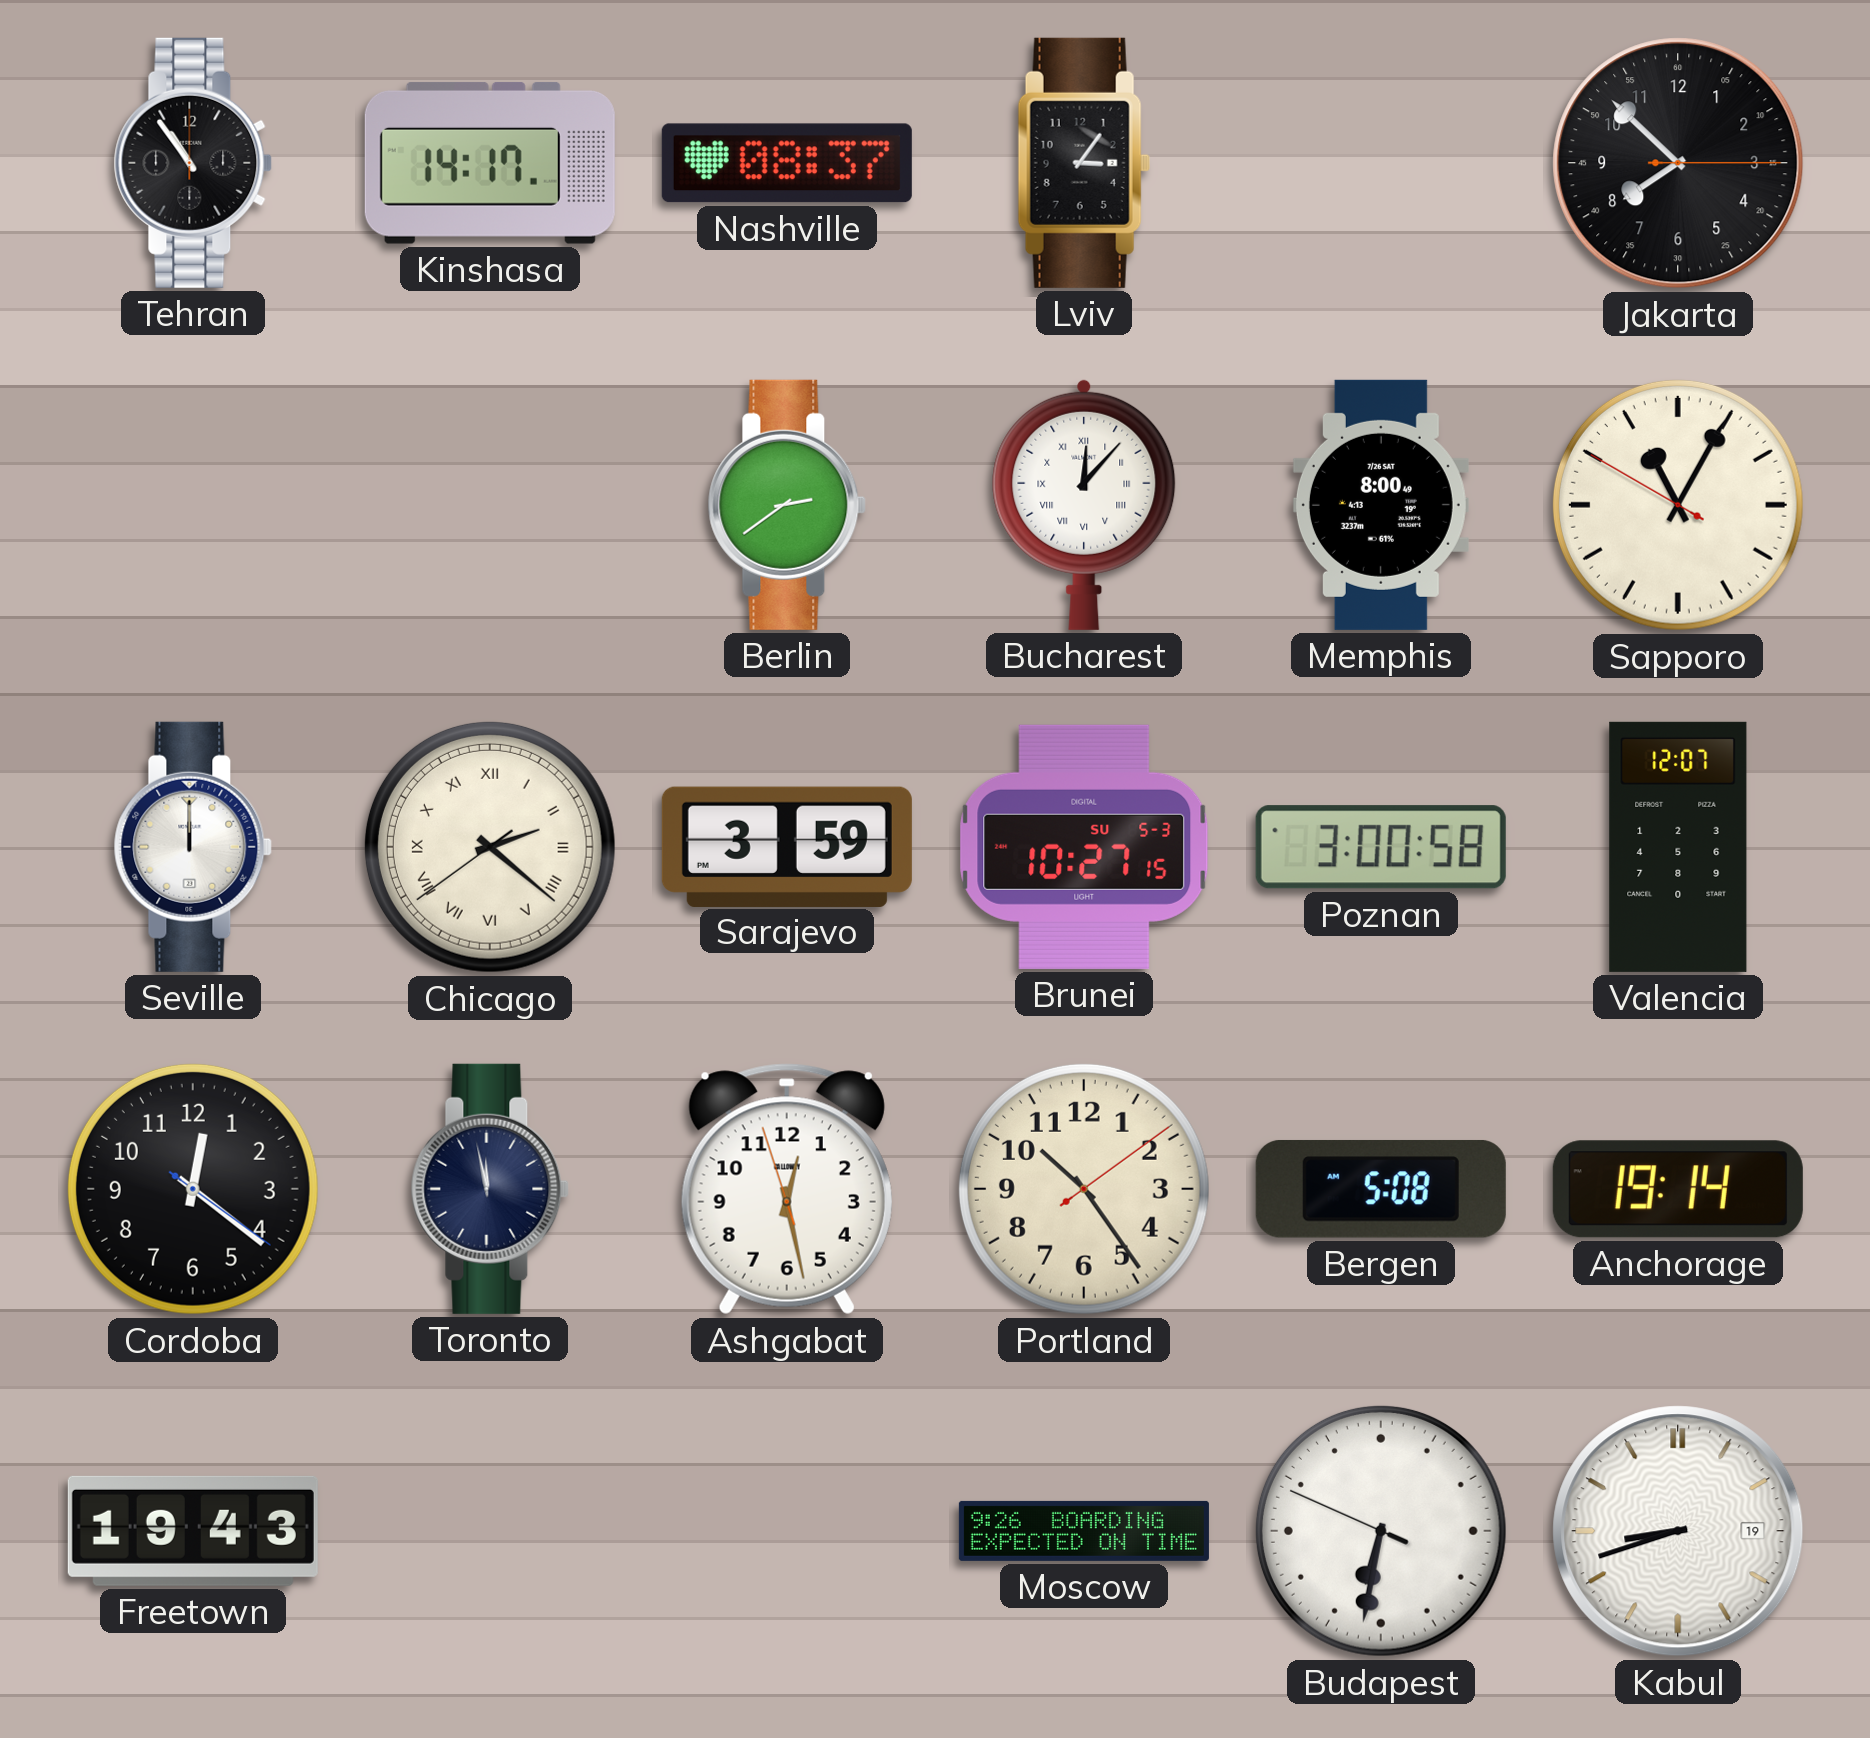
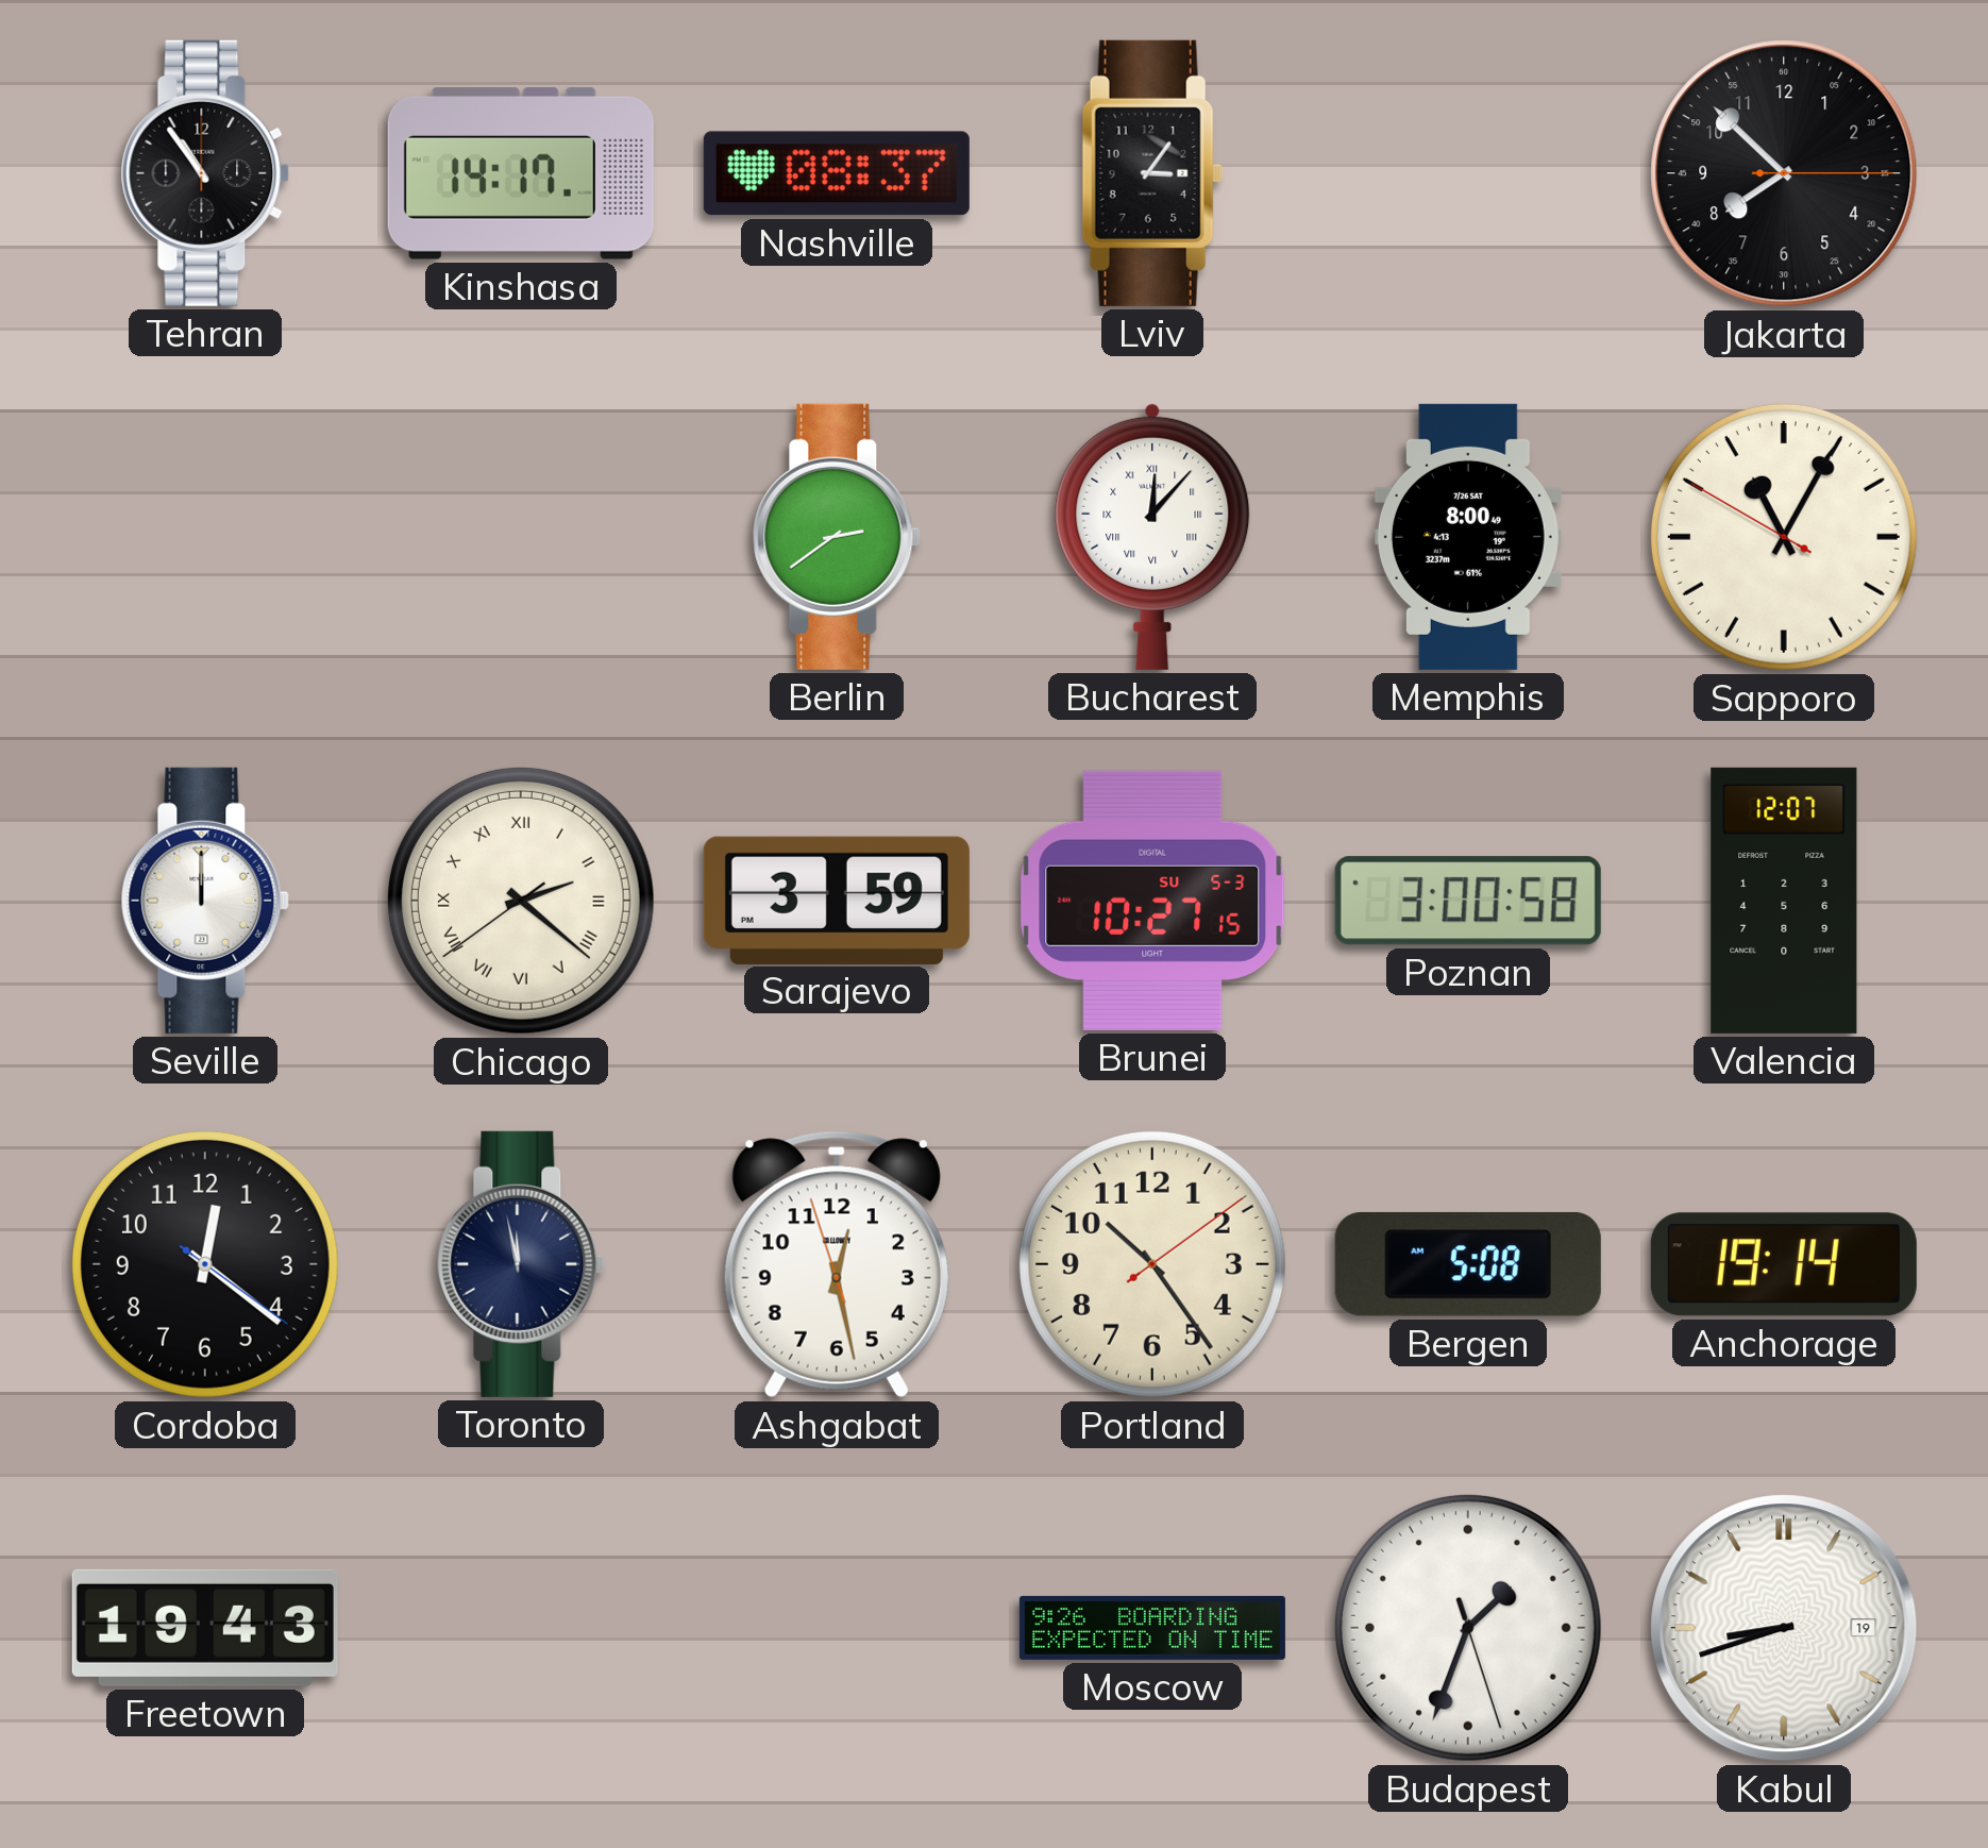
Budapest: 6:31 -> 1:33
